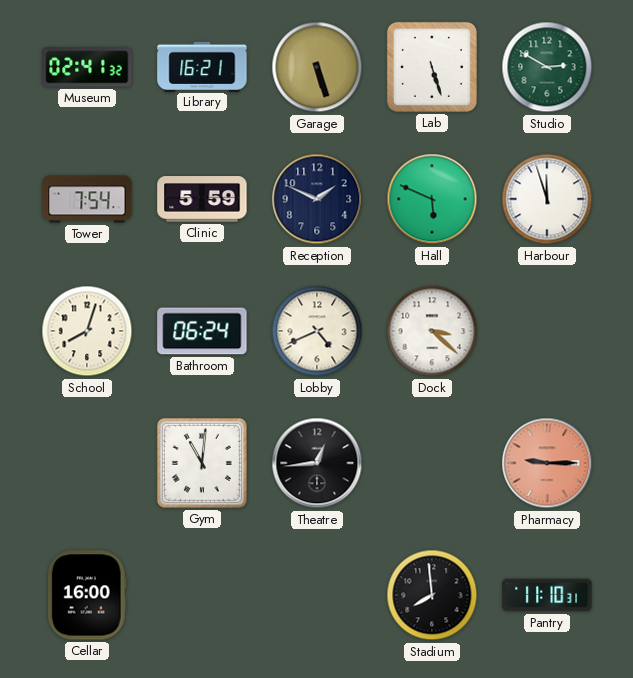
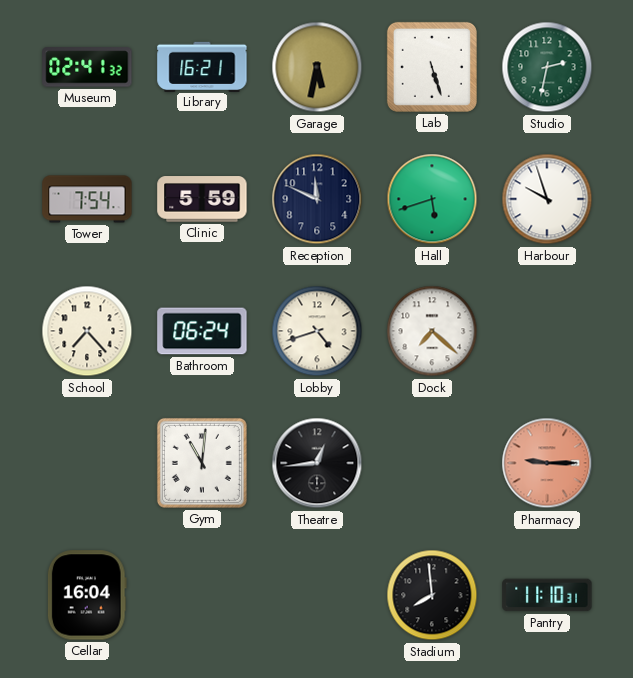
Garage: 5:27 -> 5:32
Studio: 2:50 -> 2:32
Reception: 1:49 -> 11:49
Hall: 5:49 -> 5:42
Harbour: 11:57 -> 9:57
School: 8:03 -> 7:23
Lobby: 4:41 -> 4:42
Dock: 3:22 -> 7:22
Cellar: 16:00 -> 16:04
